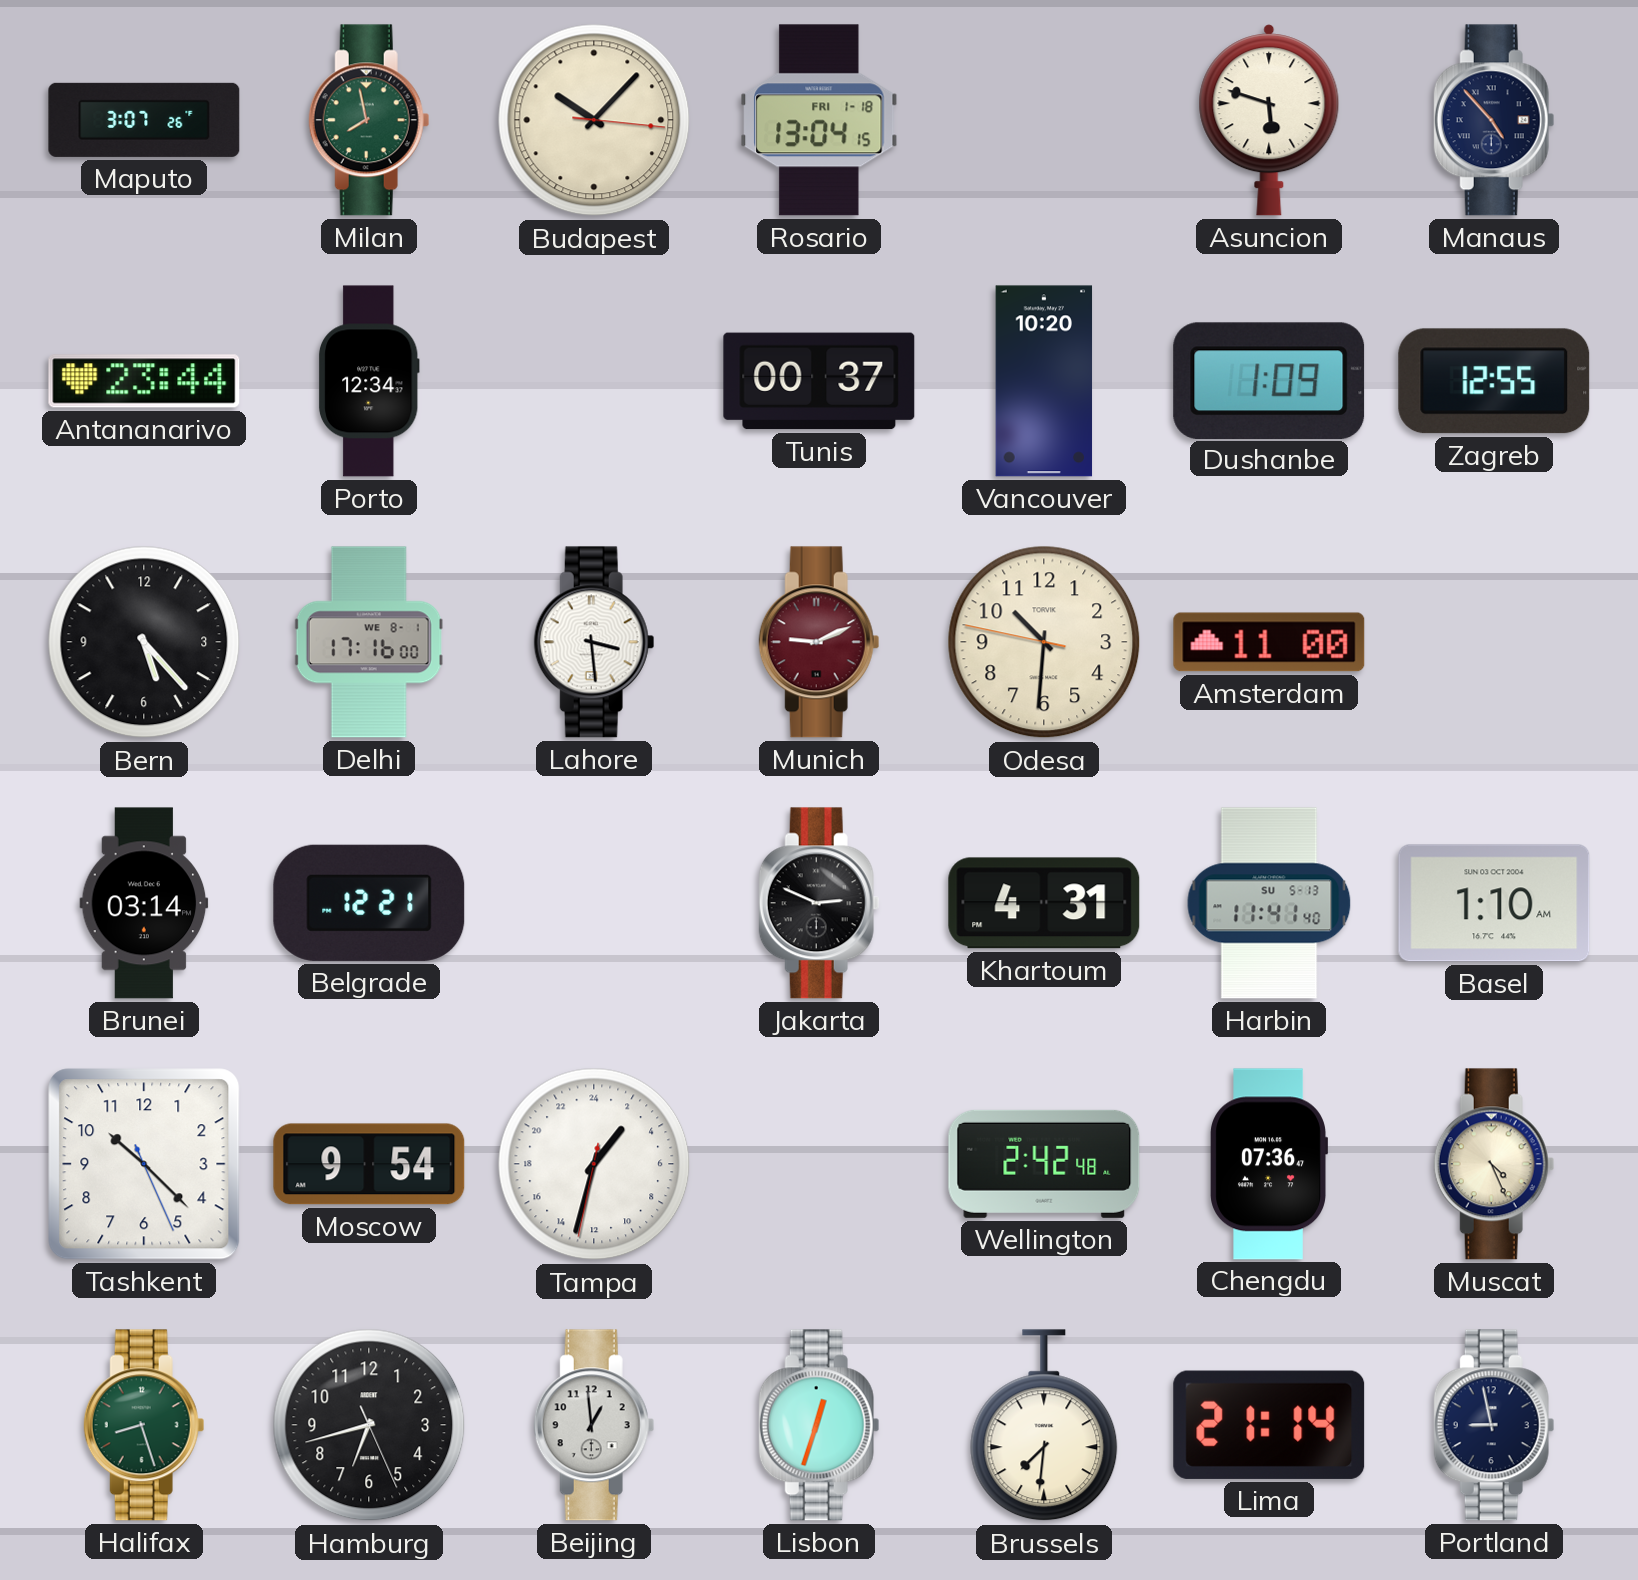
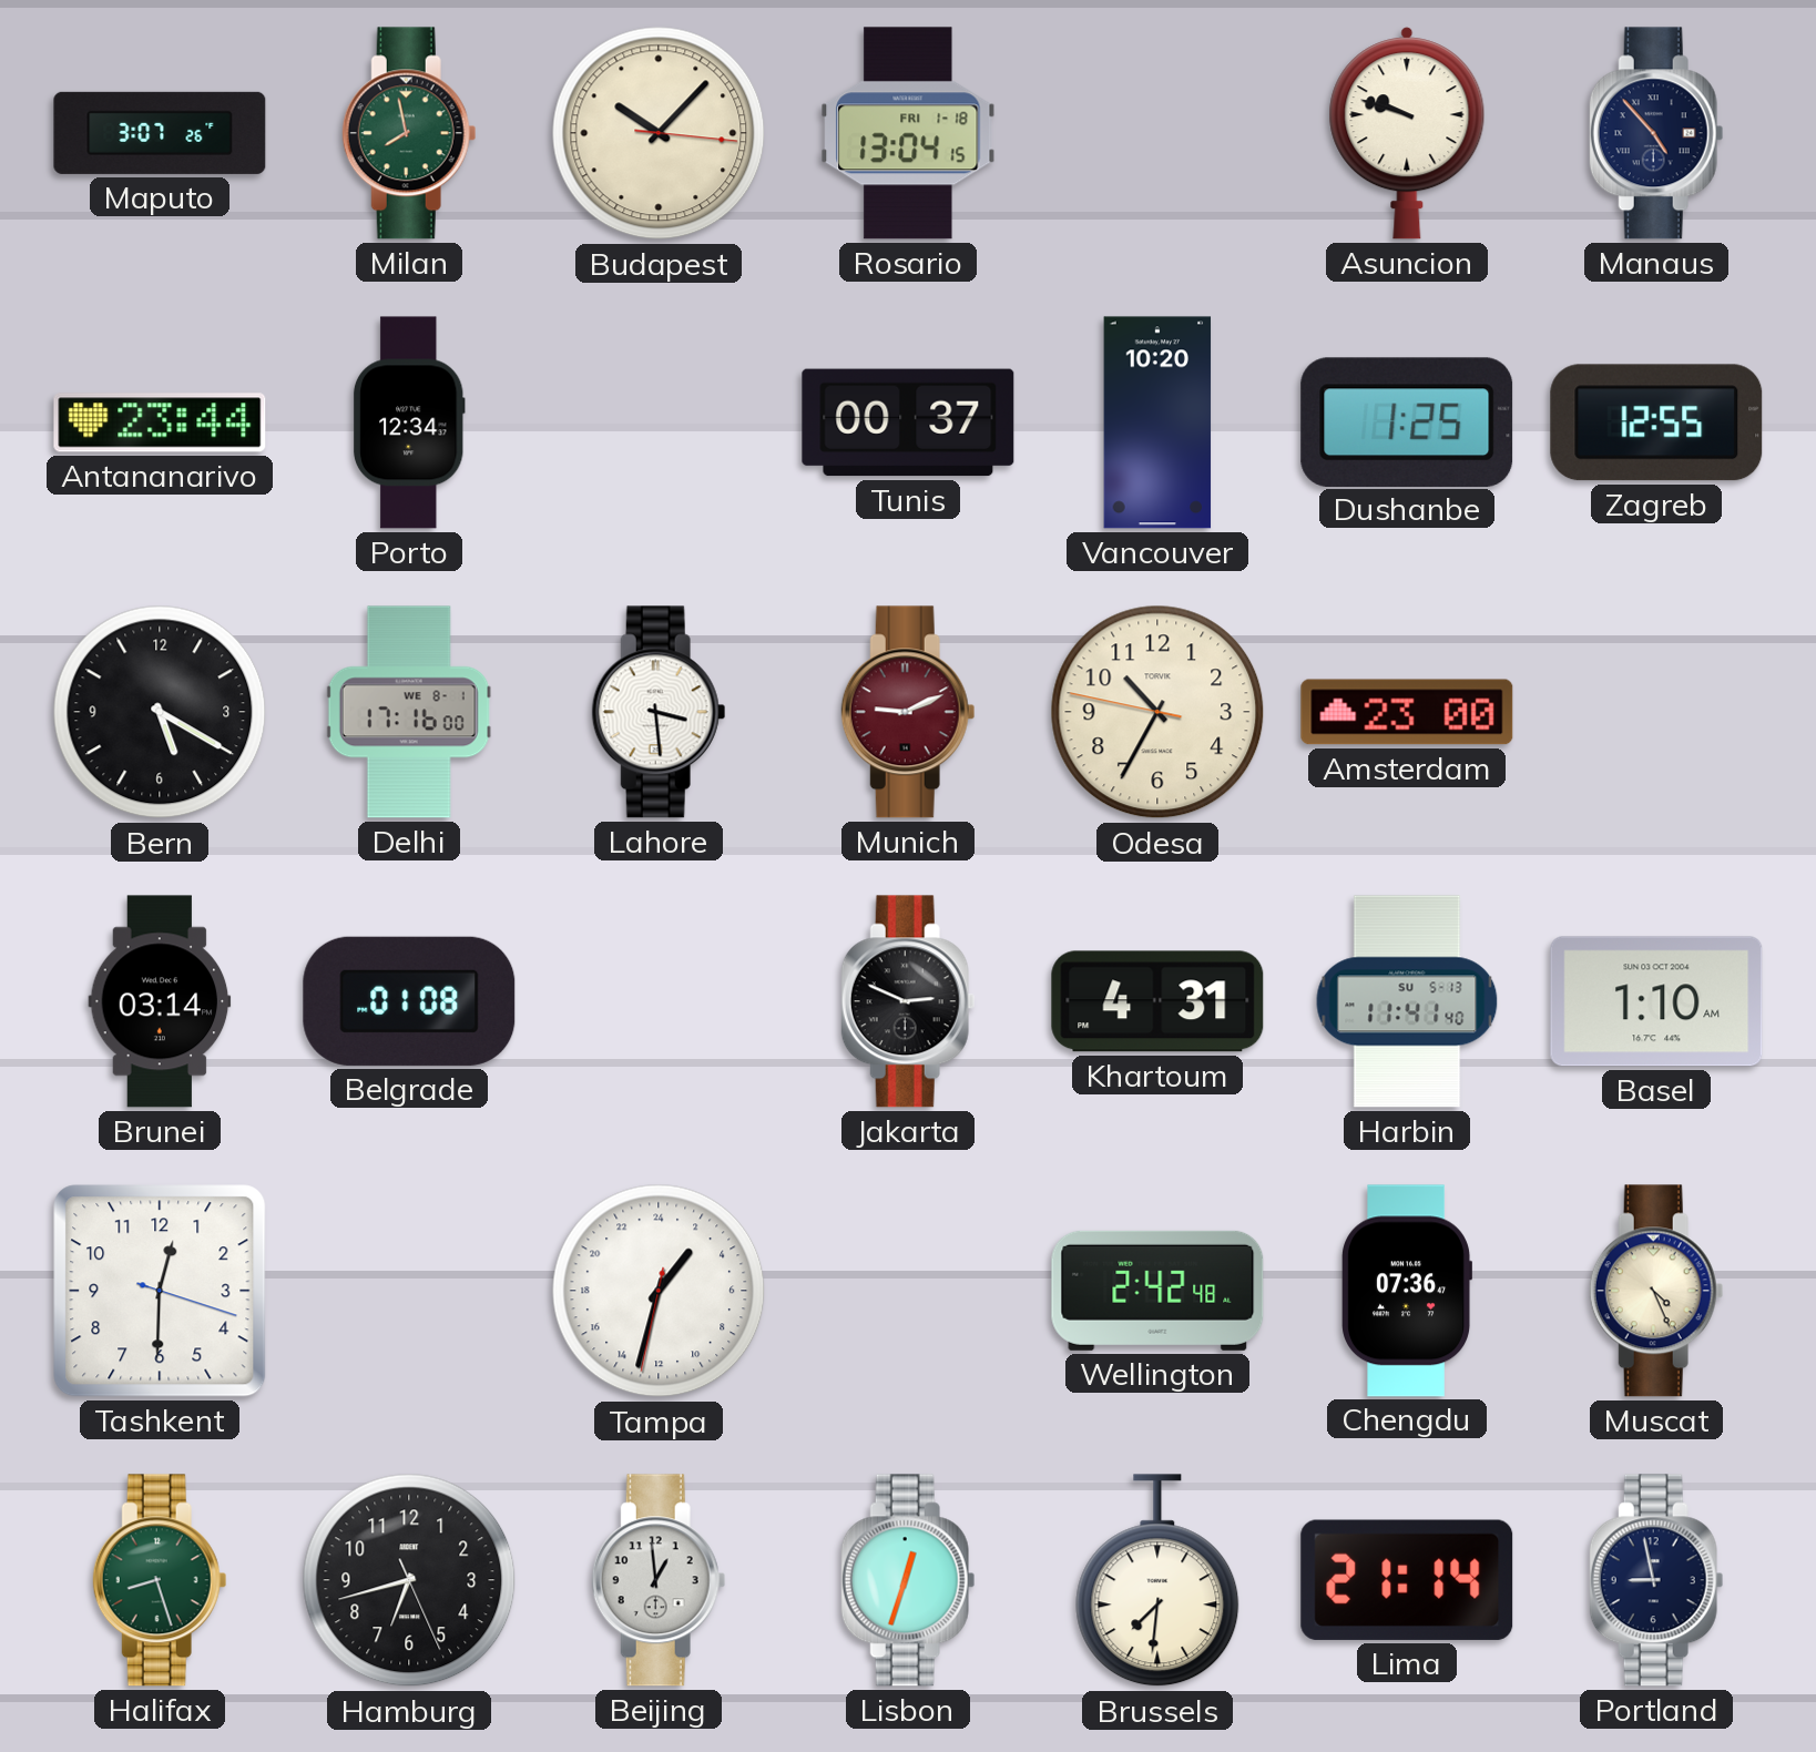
Asuncion: 5:48 -> 9:48
Dushanbe: 1:09 -> 1:25
Bern: 5:23 -> 5:20
Odesa: 10:30 -> 10:34
Amsterdam: 11:00 -> 23:00
Belgrade: 12:21 -> 01:08
Tashkent: 10:22 -> 12:30
Moscow: 9:54 -> none
